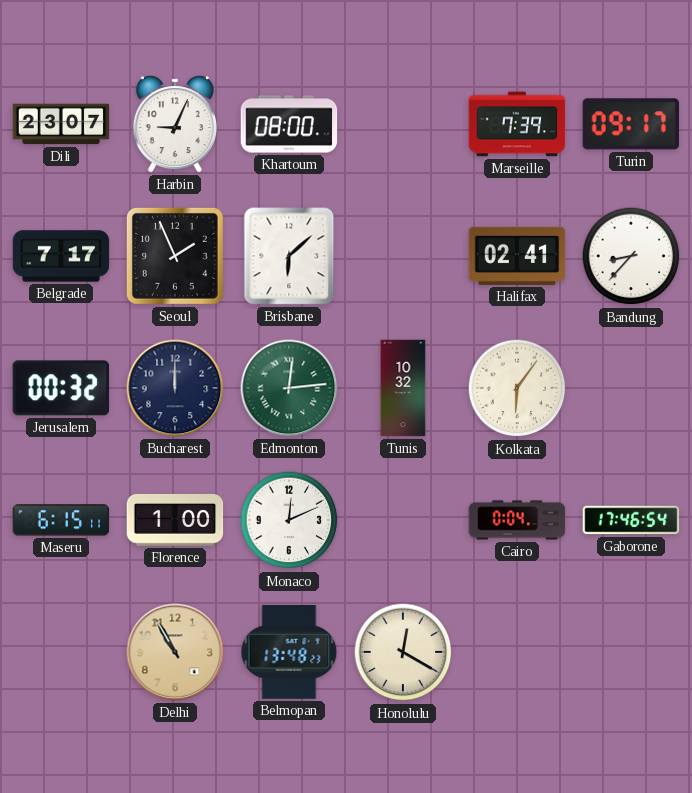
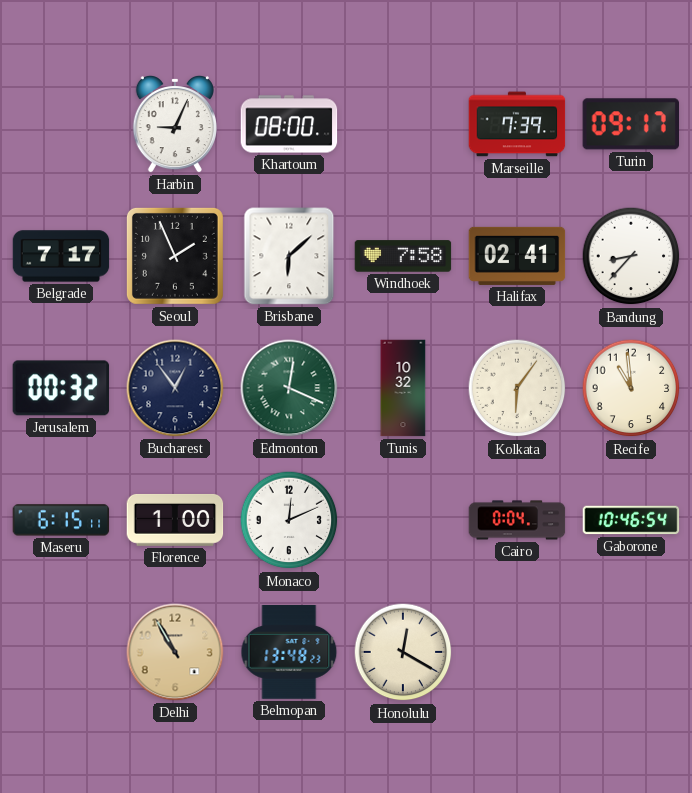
Dili: 23:07 -> none
Windhoek: none -> 7:58
Bucharest: 12:00 -> 12:54
Edmonton: 12:14 -> 12:19
Recife: none -> 10:59
Gaborone: 17:46 -> 10:46
